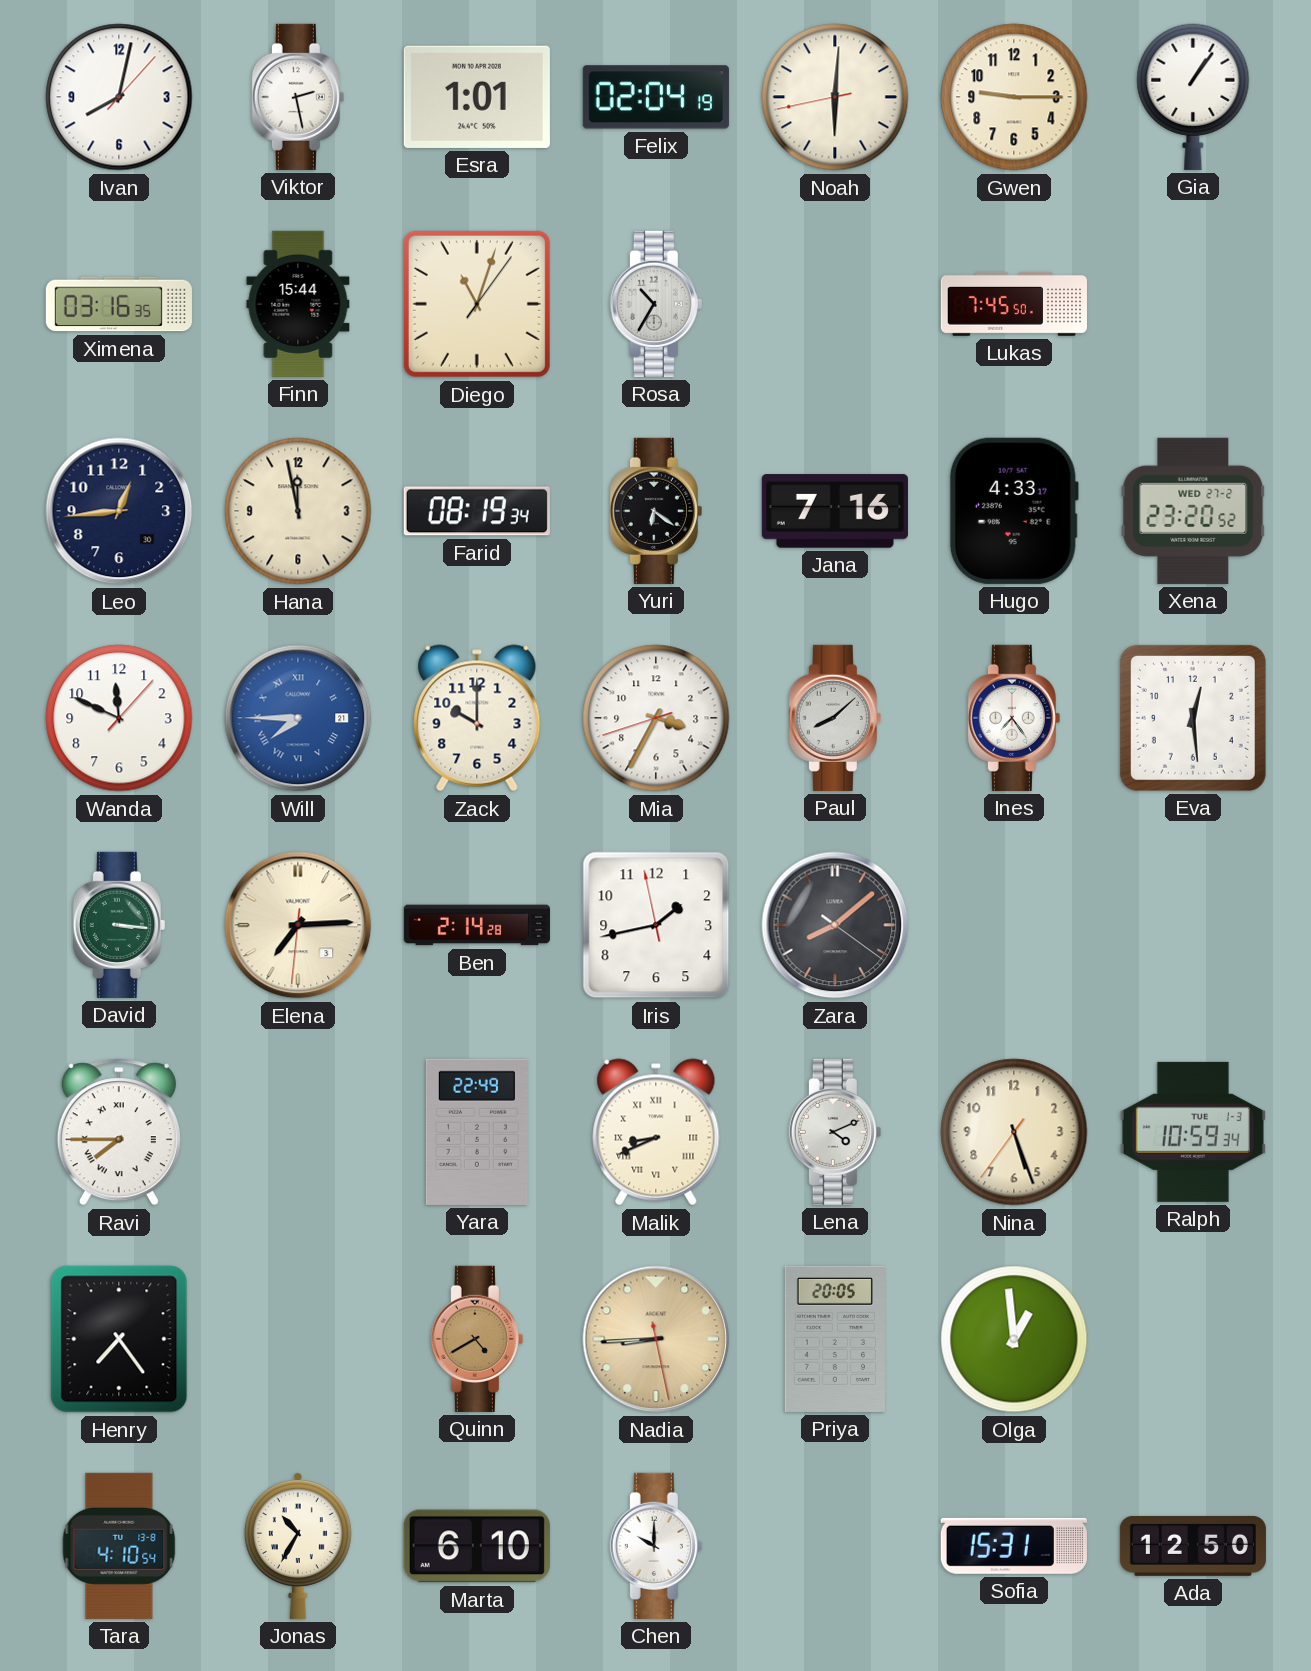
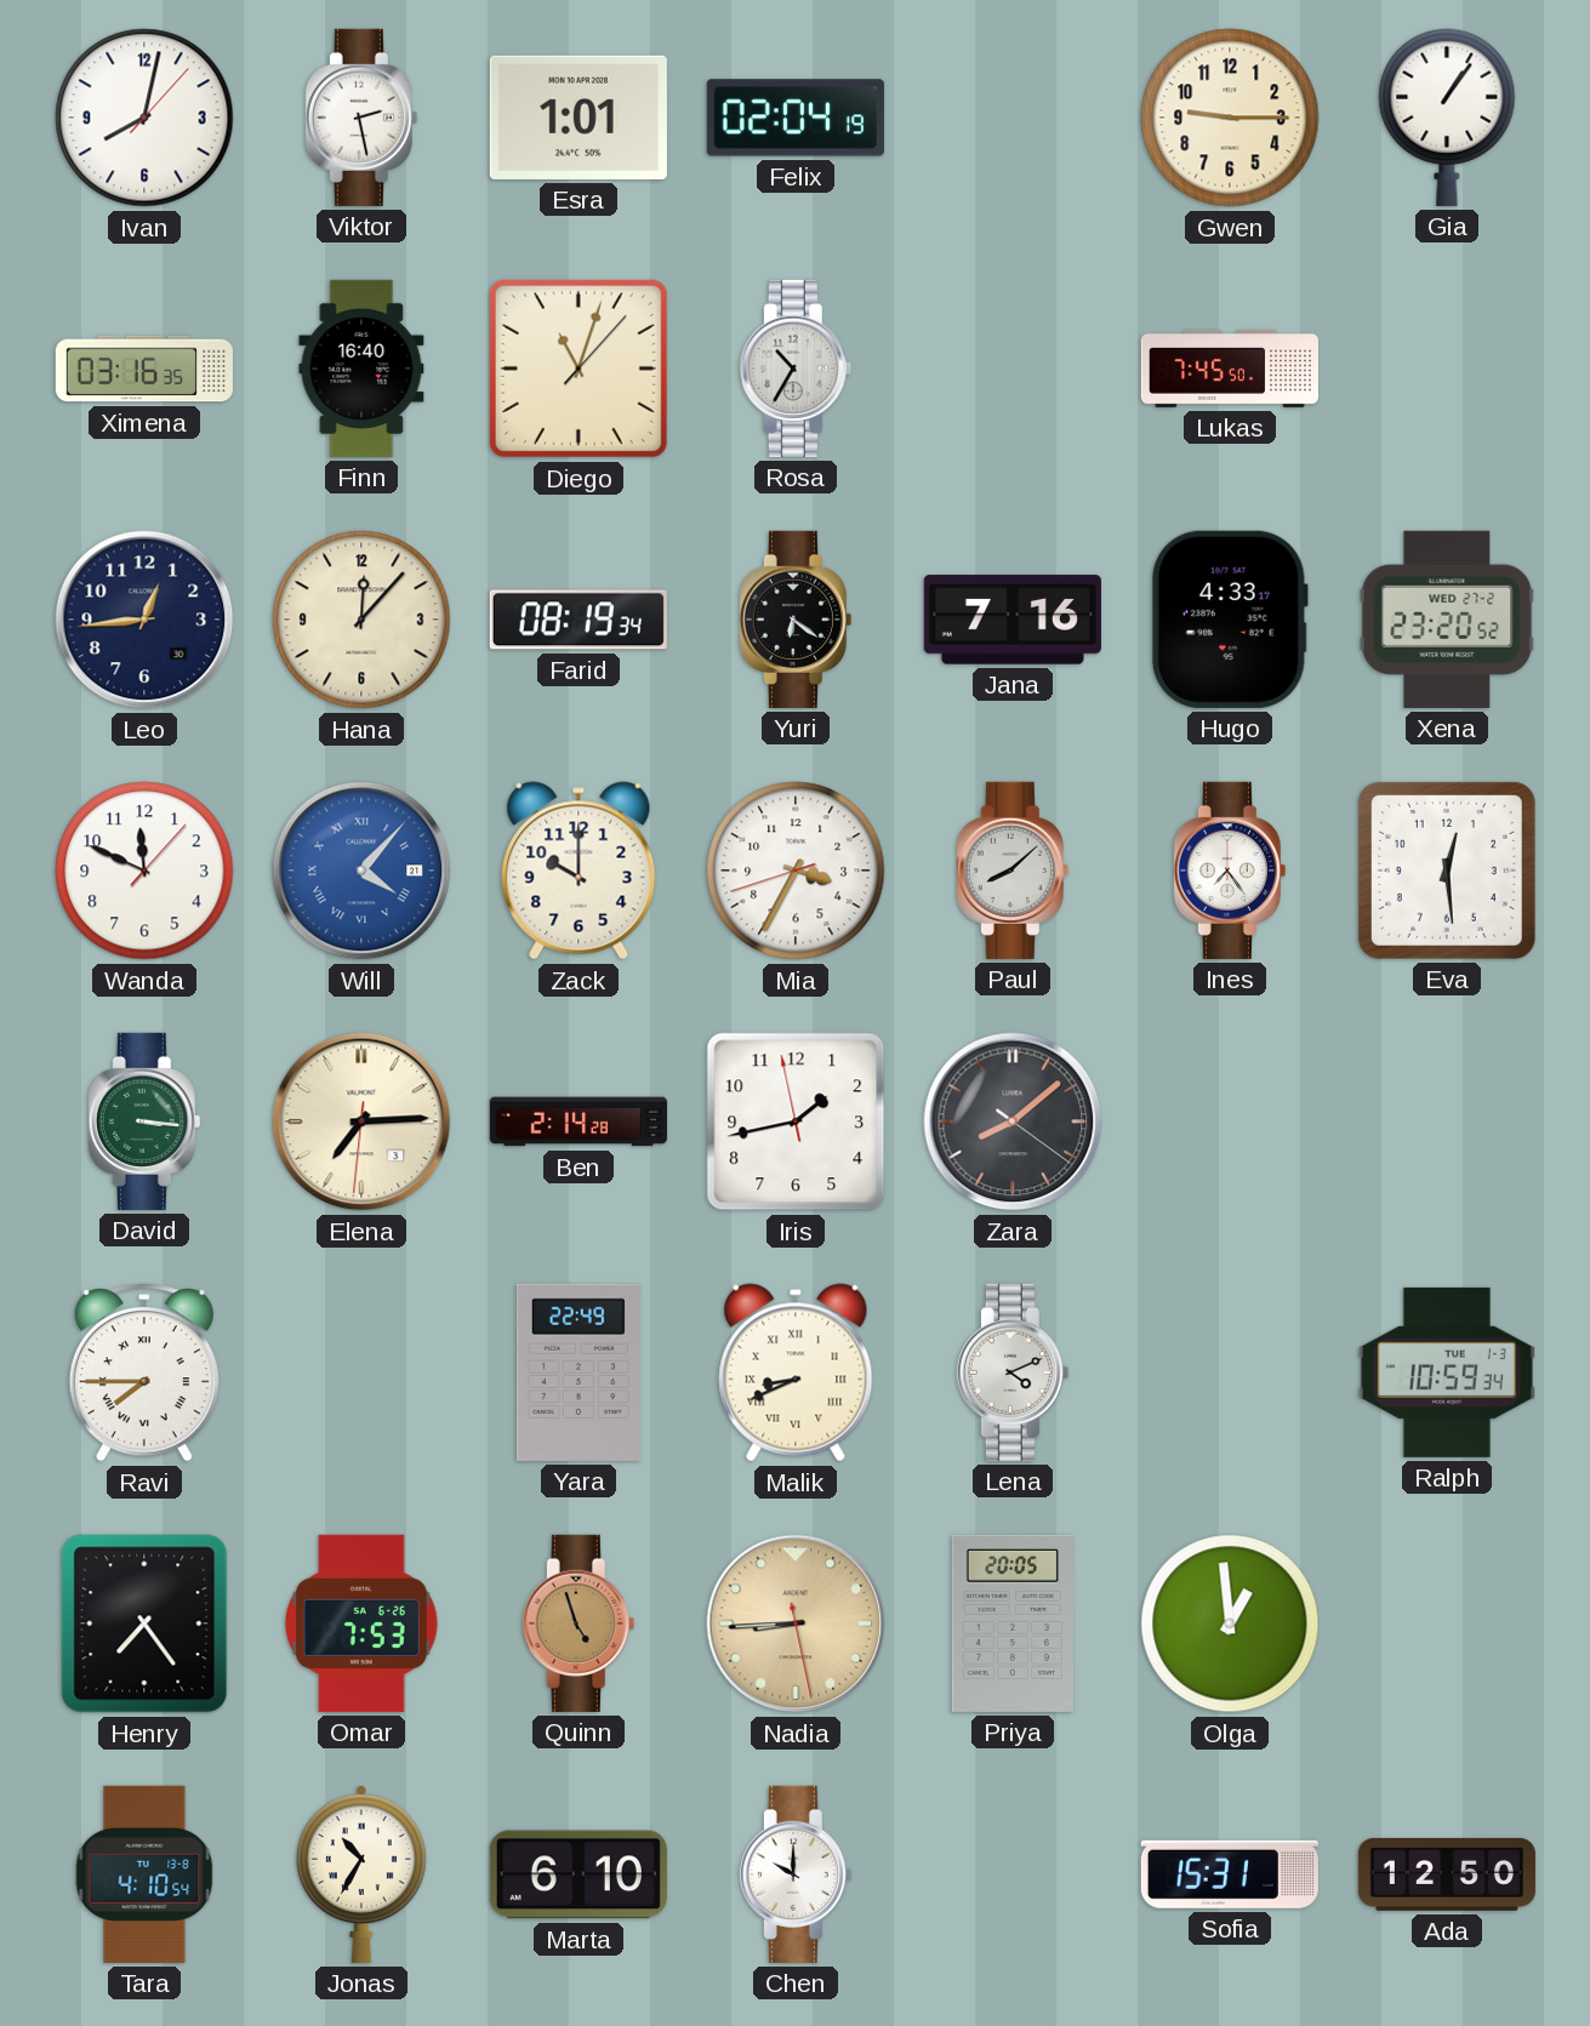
Noah: 6:00 -> none
Finn: 15:44 -> 16:40
Diego: 11:03:06 -> 11:03:07
Hana: 11:58 -> 12:07
Will: 7:45 -> 4:07
Nina: 5:26 -> none
Omar: none -> 7:53
Quinn: 4:40 -> 4:57
